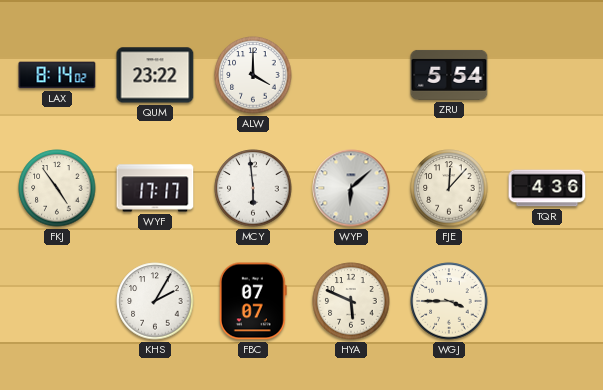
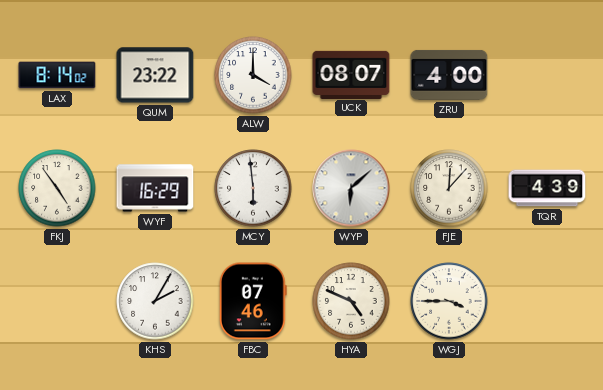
UCK: none -> 08:07
ZRU: 5:54 -> 4:00
WYF: 17:17 -> 16:29
TQR: 4:36 -> 4:39
FBC: 07:07 -> 07:46
HYA: 5:49 -> 4:49
